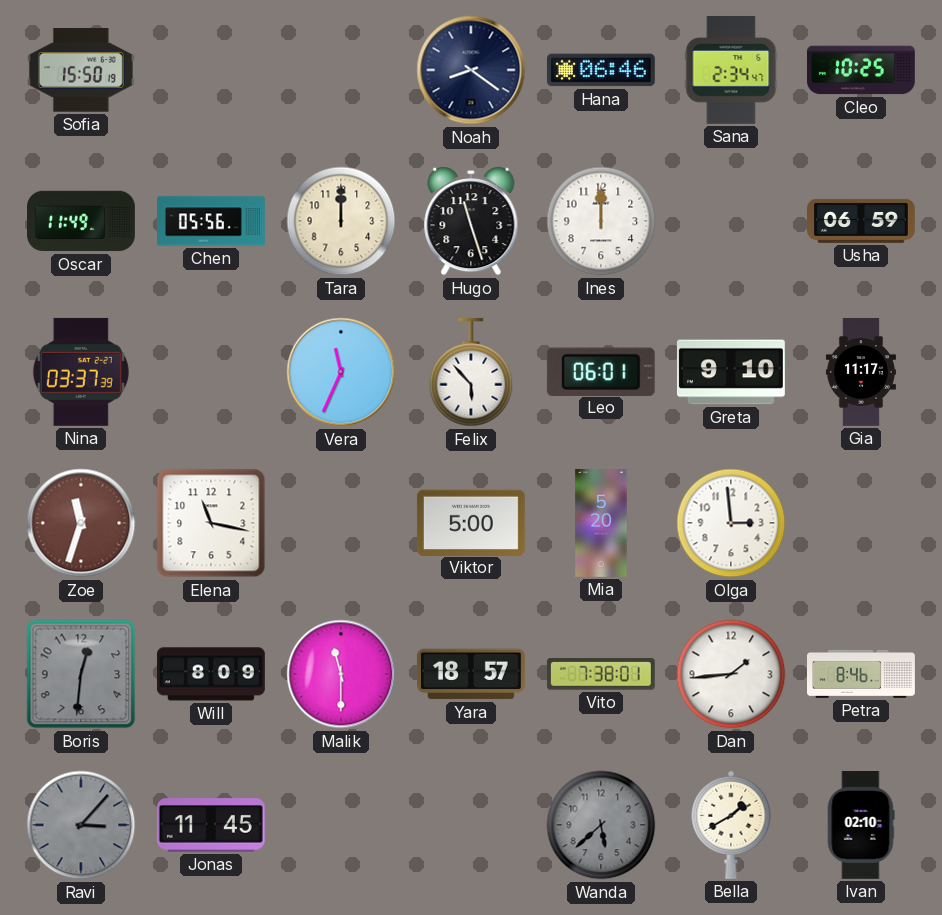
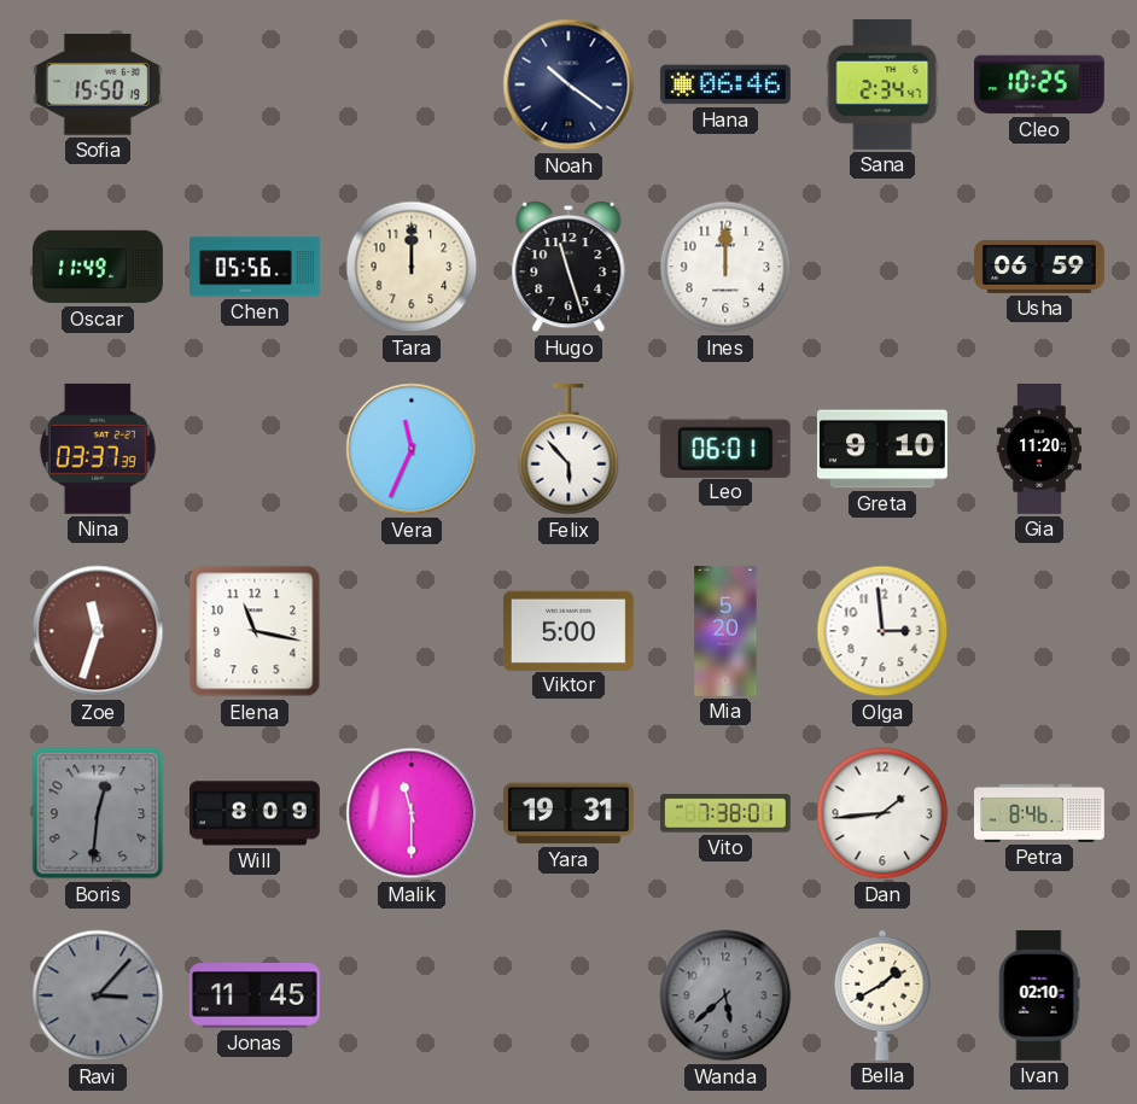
Noah: 8:21 -> 10:21
Gia: 11:17 -> 11:20
Yara: 18:57 -> 19:31
